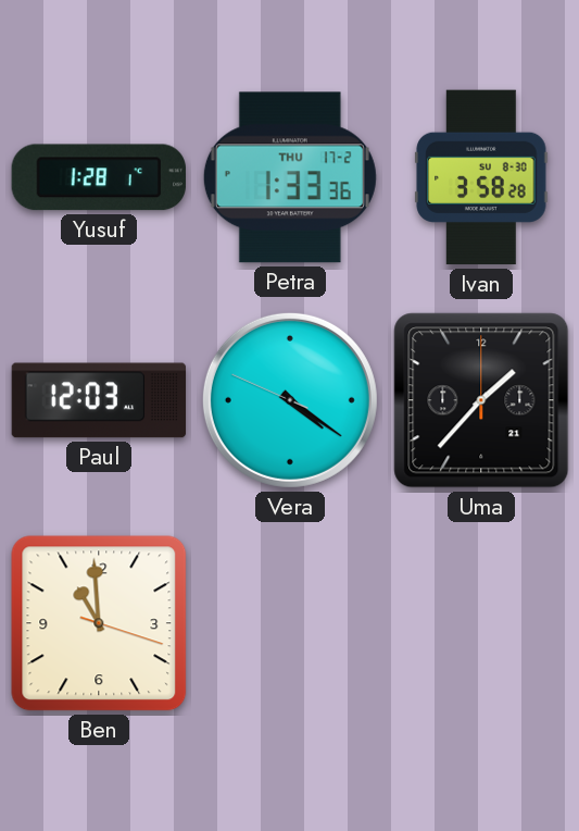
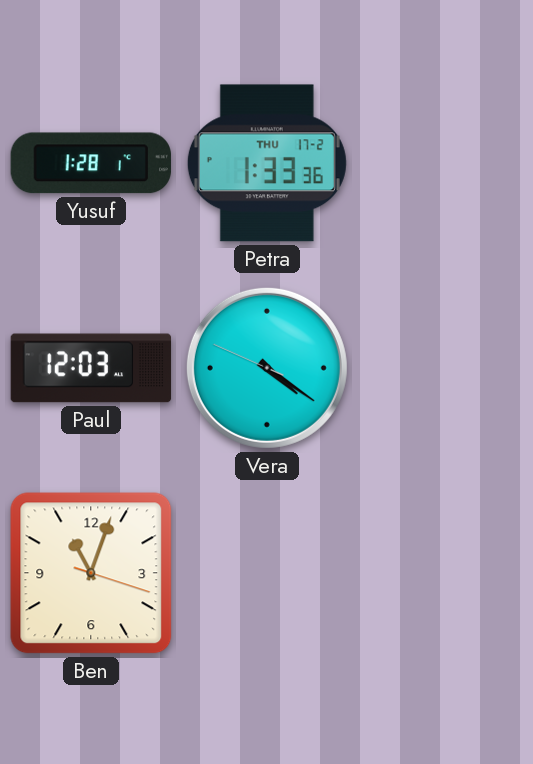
Ivan: 3:58 -> none
Uma: 1:37 -> none
Ben: 10:59 -> 11:03
